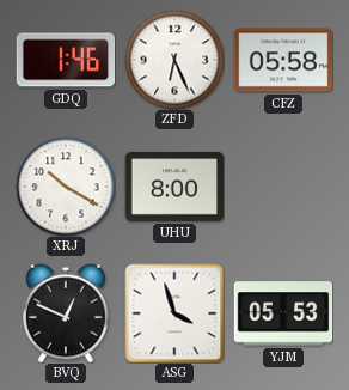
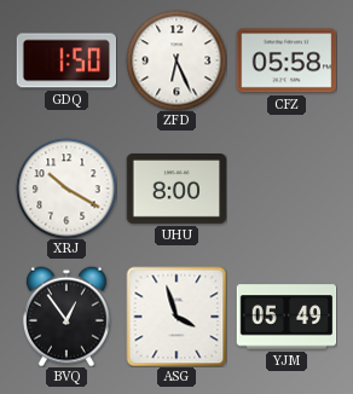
GDQ: 1:46 -> 1:50
BVQ: 12:49 -> 12:54
YJM: 05:53 -> 05:49
